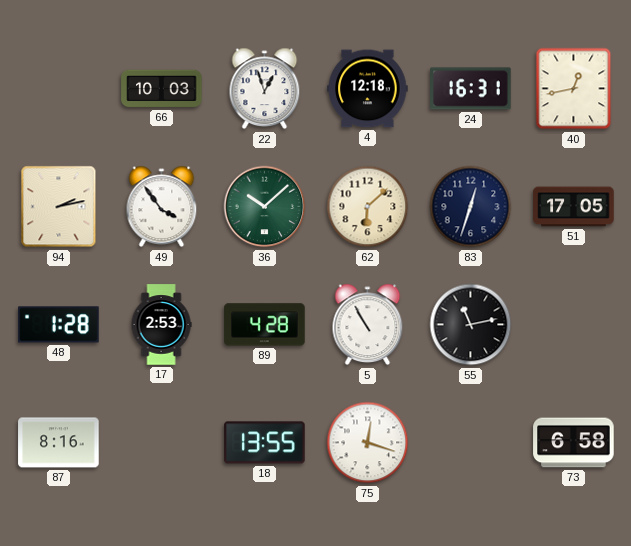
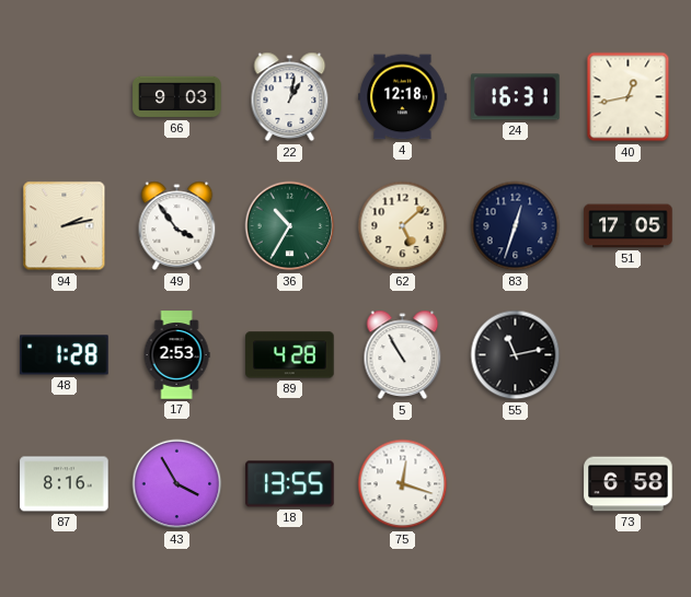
66: 10:03 -> 9:03
22: 12:57 -> 1:02
36: 10:08 -> 10:35
62: 6:08 -> 5:08
43: none -> 3:55
